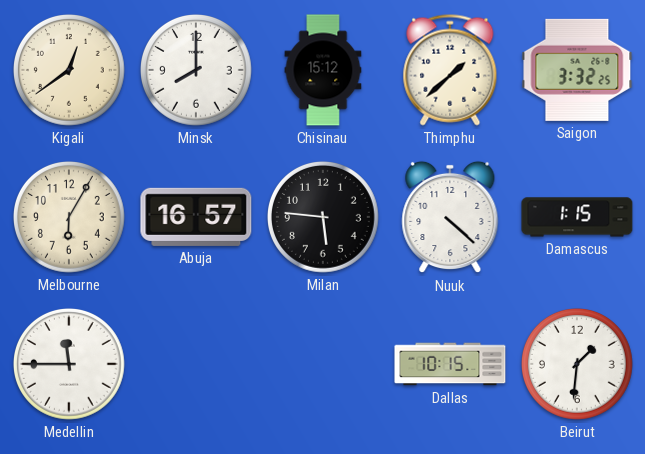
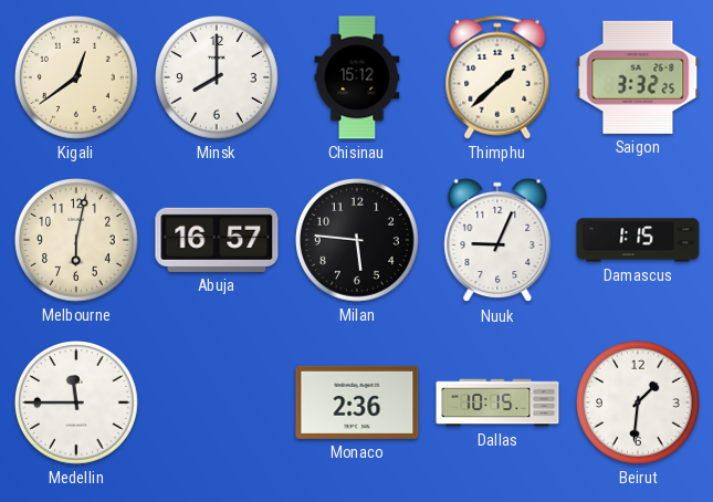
Melbourne: 6:05 -> 6:02
Nuuk: 4:22 -> 9:04
Monaco: none -> 2:36
